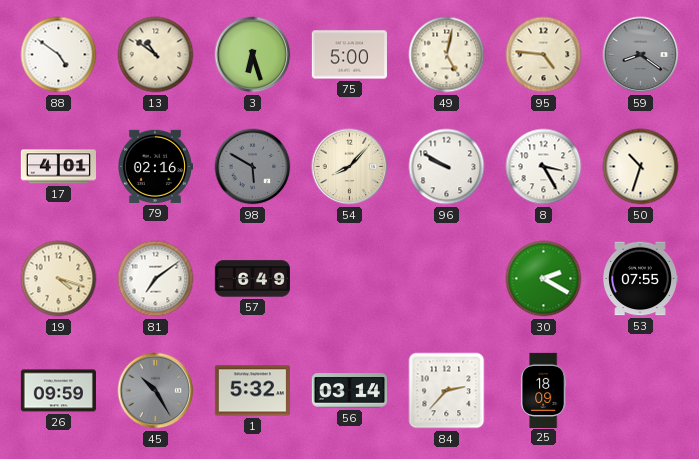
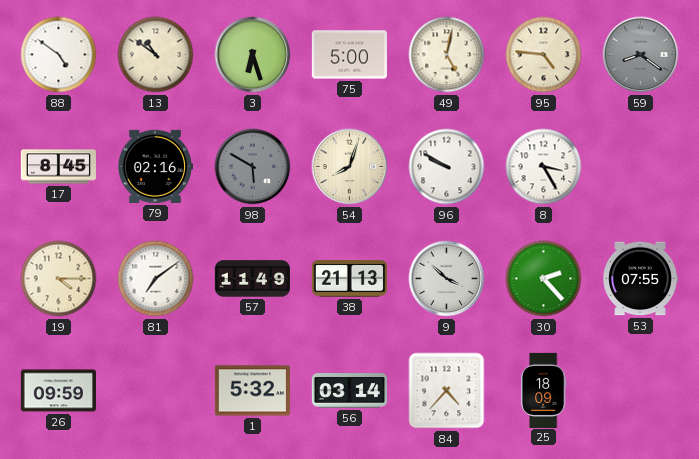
17: 4:01 -> 8:45
54: 8:07 -> 8:03
50: 10:33 -> none
19: 4:18 -> 4:15
57: 6:49 -> 11:49
38: none -> 21:13
9: none -> 3:52
30: 2:20 -> 2:23
45: 10:25 -> none
84: 2:37 -> 4:37
